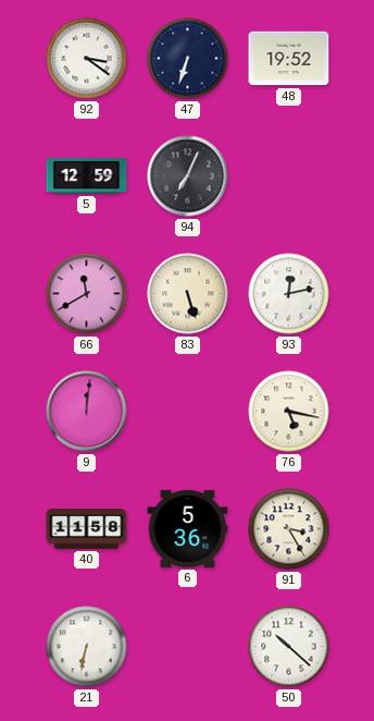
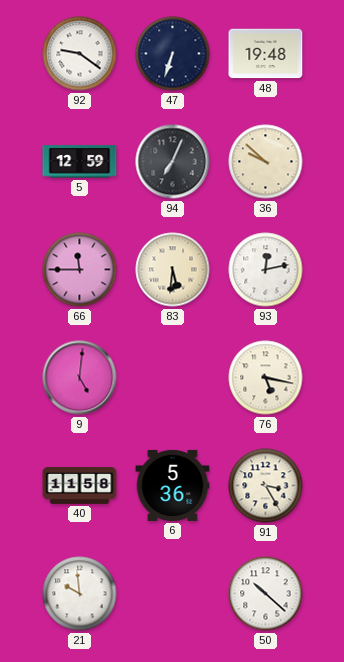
92: 3:21 -> 9:21
48: 19:52 -> 19:48
36: none -> 9:52
66: 11:40 -> 11:45
83: 5:27 -> 5:31
9: 12:01 -> 5:01
21: 6:32 -> 9:59
